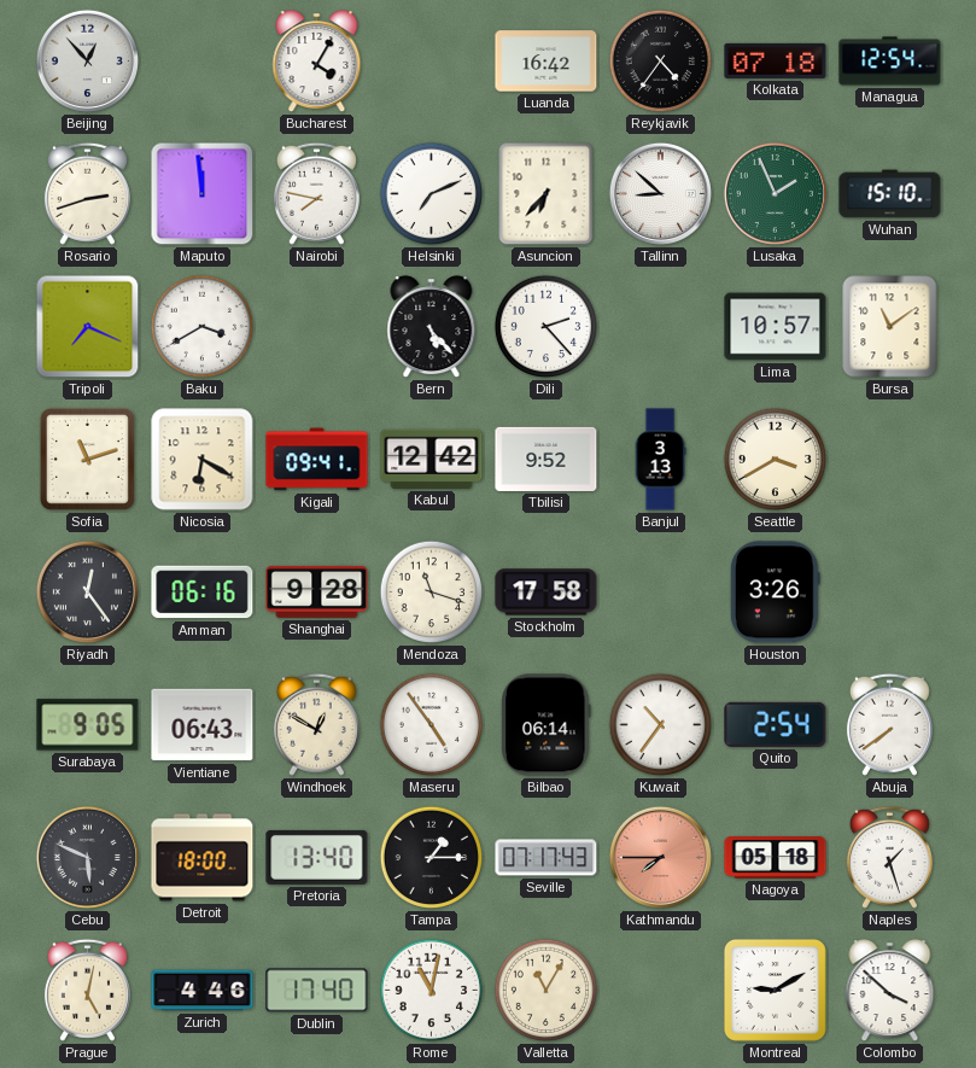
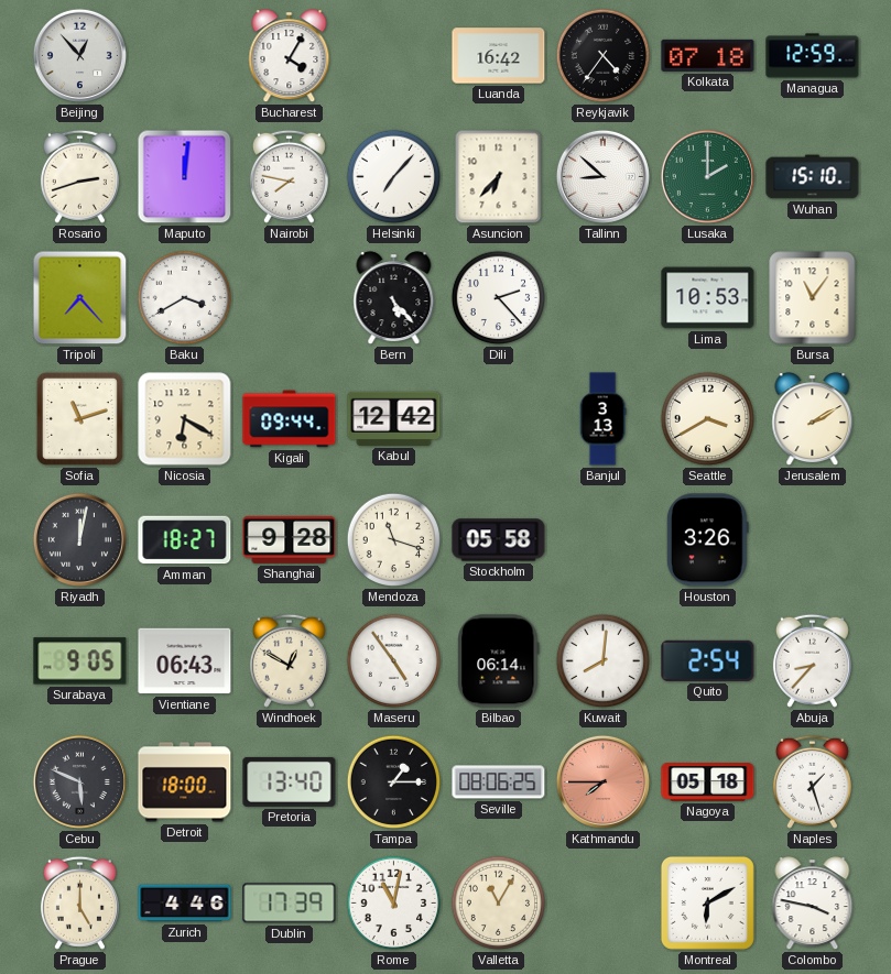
Managua: 12:54 -> 12:59
Maputo: 11:59 -> 12:01
Helsinki: 7:11 -> 7:07
Lusaka: 1:56 -> 2:00
Tripoli: 7:19 -> 7:23
Lima: 10:57 -> 10:53
Bursa: 11:09 -> 11:06
Kigali: 09:41 -> 09:44
Tbilisi: 9:52 -> none
Jerusalem: none -> 2:10
Riyadh: 12:24 -> 12:02
Amman: 06:16 -> 18:27
Stockholm: 17:58 -> 05:58
Kuwait: 10:36 -> 8:01
Abuja: 7:39 -> 8:37
Seville: 07:17 -> 08:06
Prague: 5:02 -> 5:00
Dublin: 17:40 -> 17:39
Montreal: 9:10 -> 6:10
Colombo: 3:52 -> 3:47
